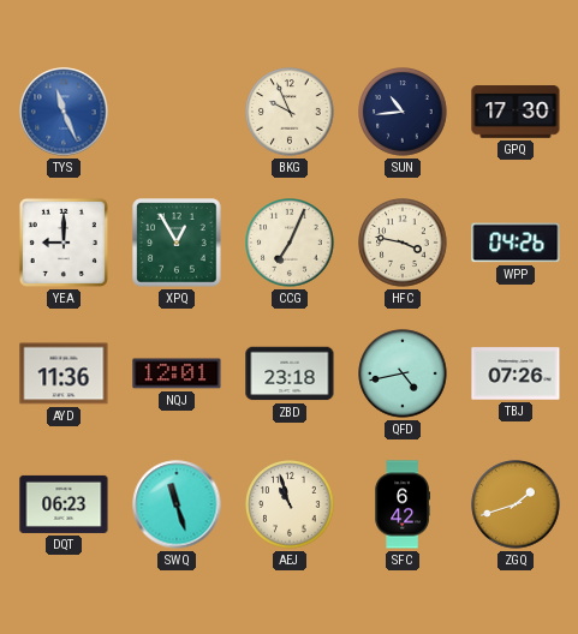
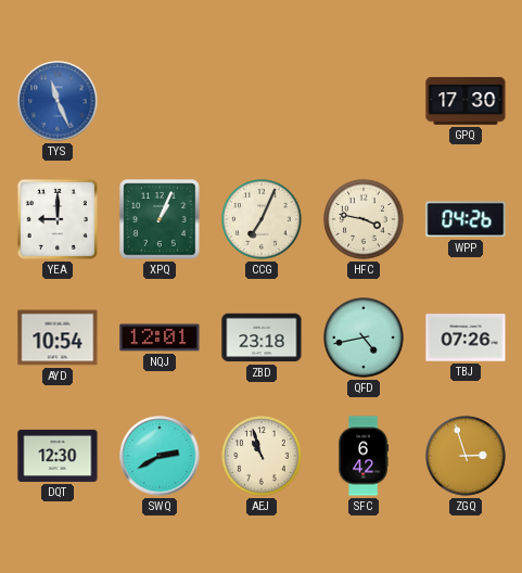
BKG: 9:56 -> none
SUN: 10:44 -> none
XPQ: 12:55 -> 1:04
AYD: 11:36 -> 10:54
DQT: 06:23 -> 12:30
SWQ: 11:27 -> 2:40
ZGQ: 1:42 -> 2:57
